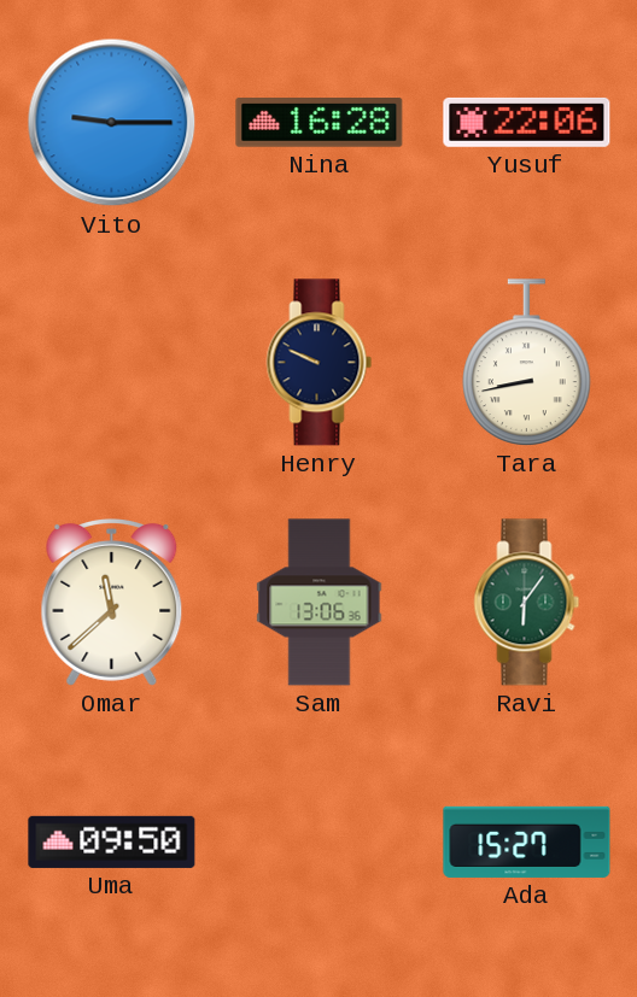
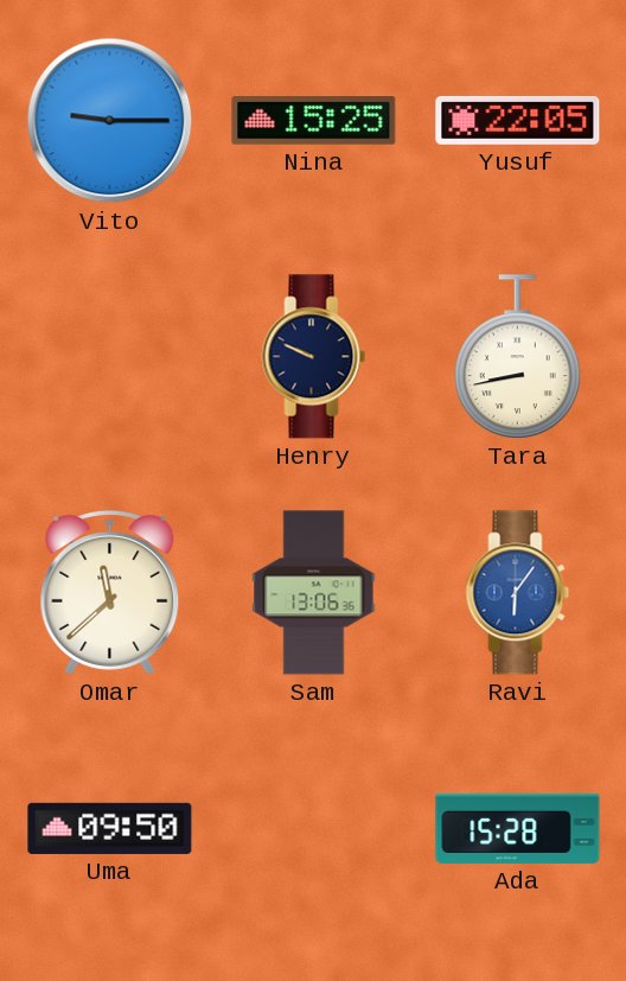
Nina: 16:28 -> 15:25
Yusuf: 22:06 -> 22:05
Ravi dial: green -> blue
Ada: 15:27 -> 15:28
